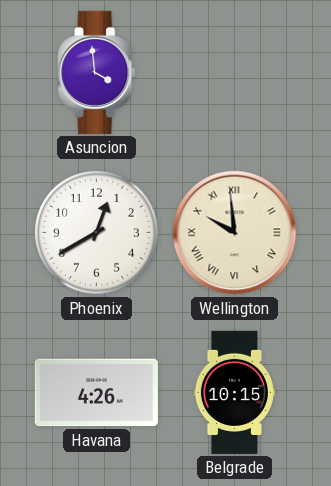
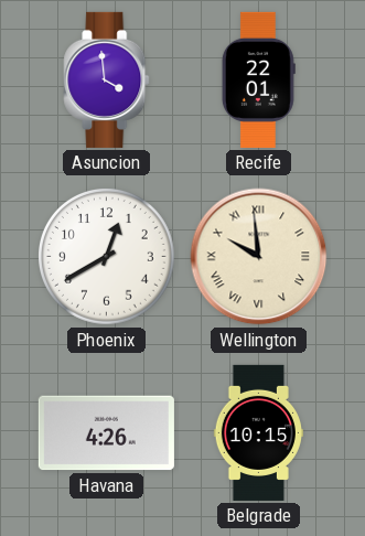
Recife: none -> 22:01
